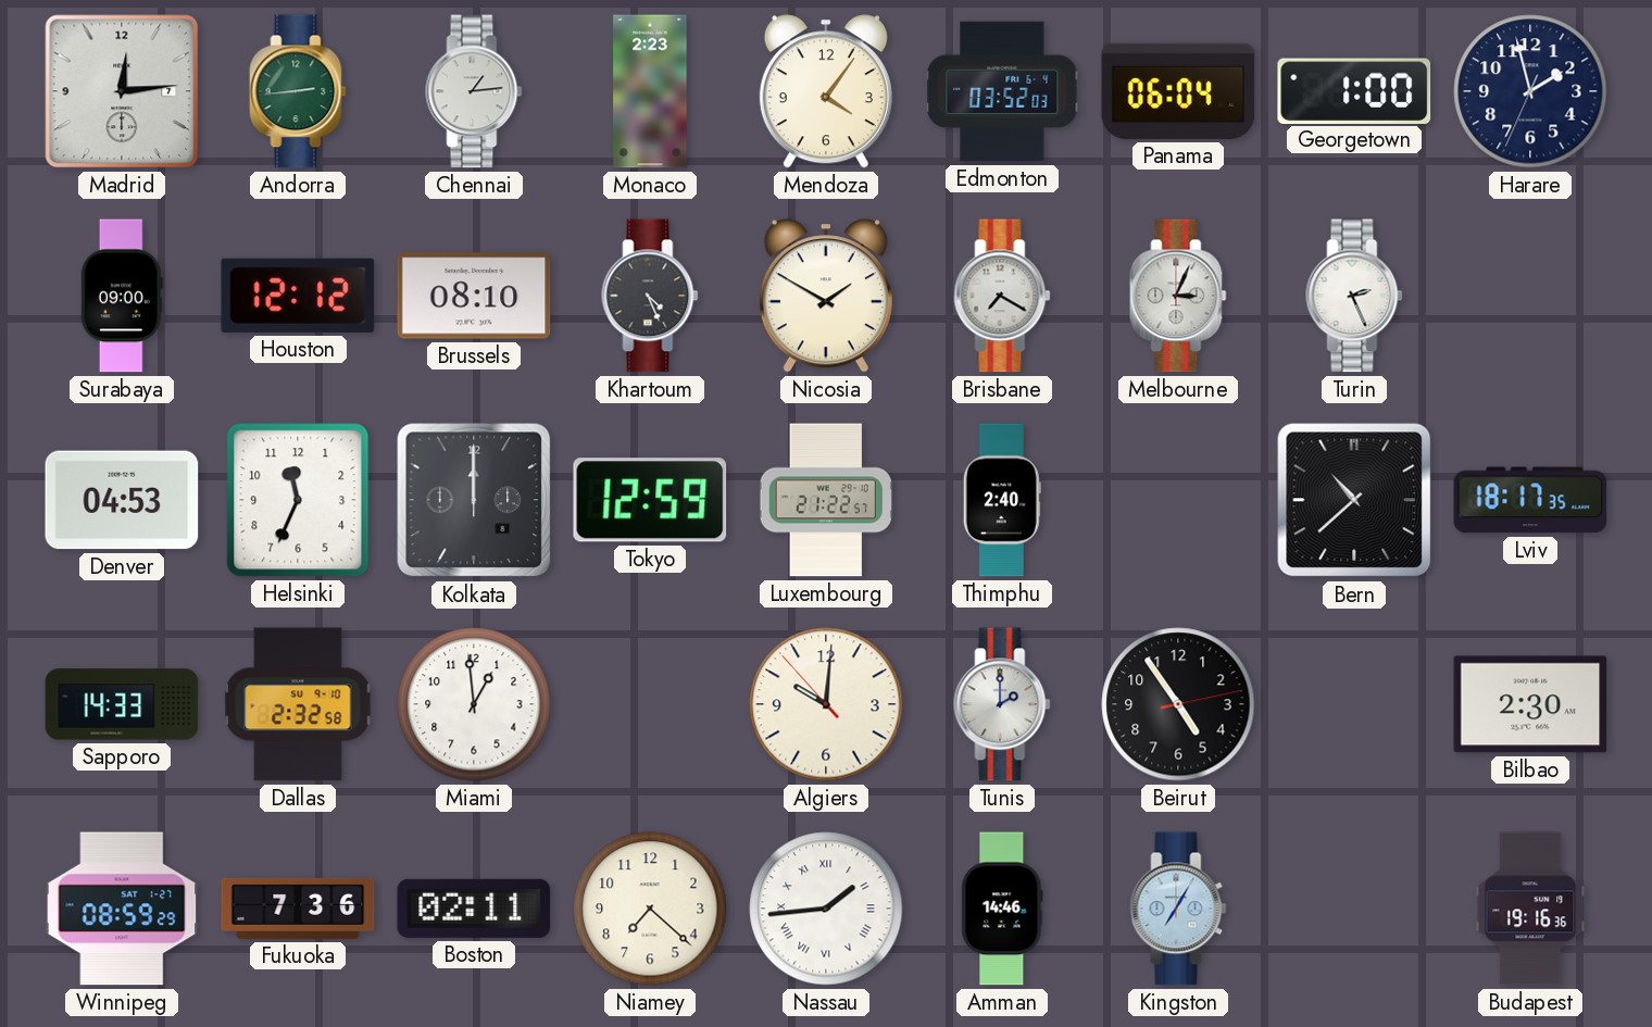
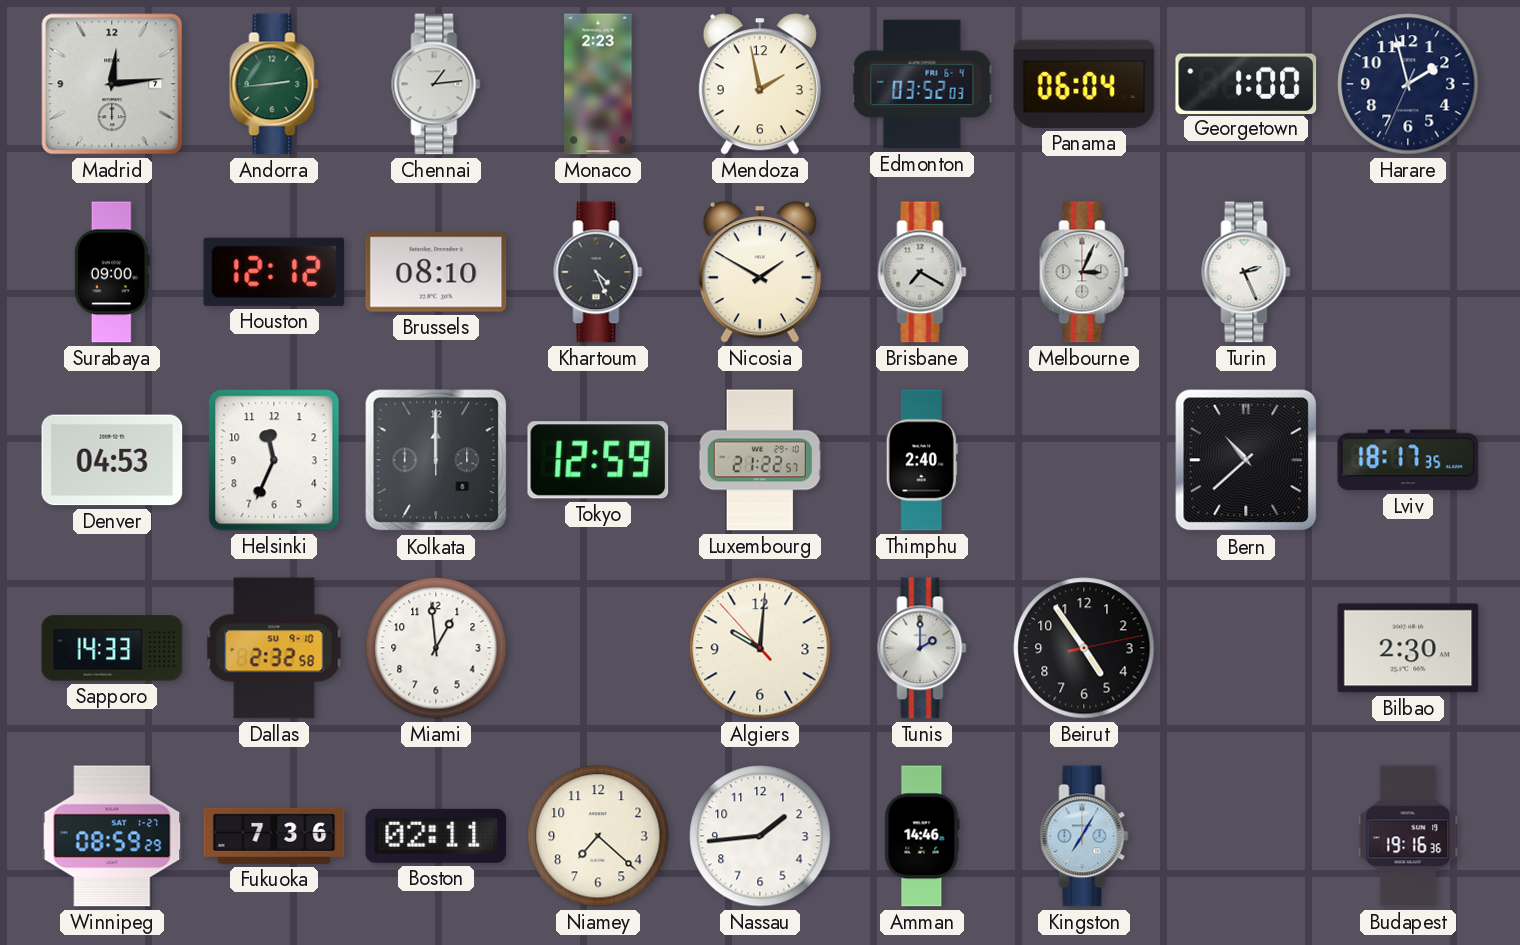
Mendoza: 4:06 -> 1:58
Nassau numerals: Roman -> Arabic
